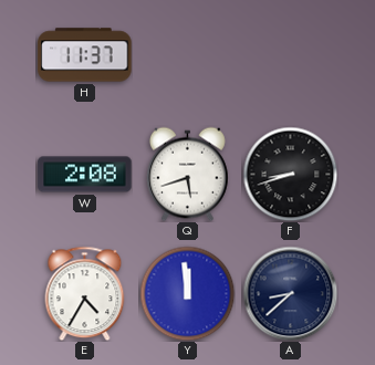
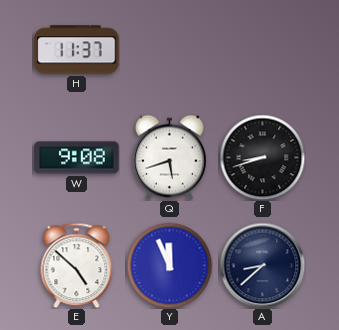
W: 2:08 -> 9:08
E: 4:35 -> 4:52
Y: 11:59 -> 11:56
